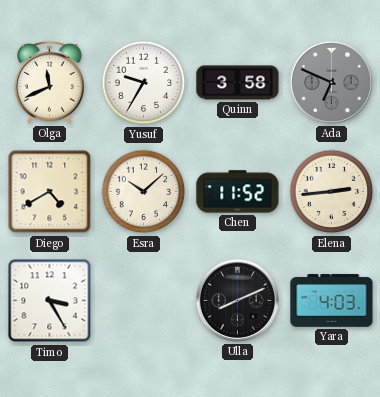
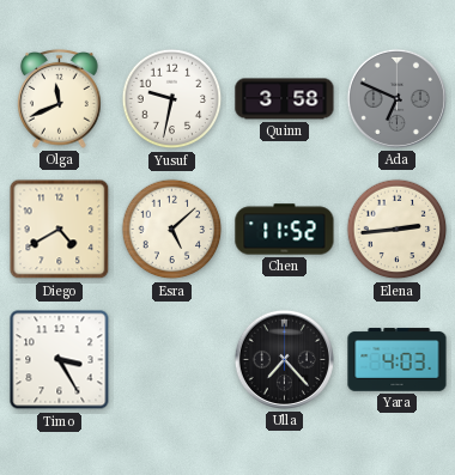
Yusuf: 9:35 -> 9:32
Esra: 10:08 -> 5:08
Ulla: 8:11 -> 7:23
